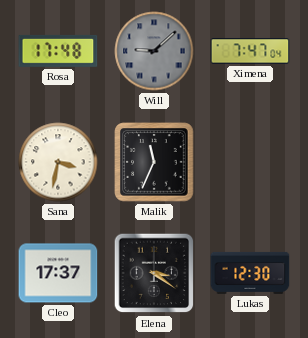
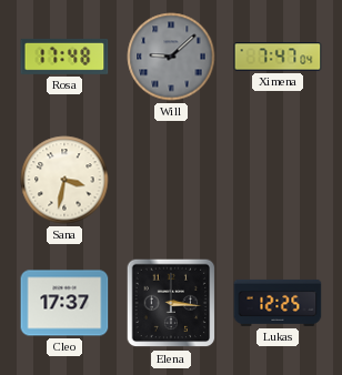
Malik: 11:34 -> none
Elena: 3:21 -> 3:16
Lukas: 12:30 -> 12:25
